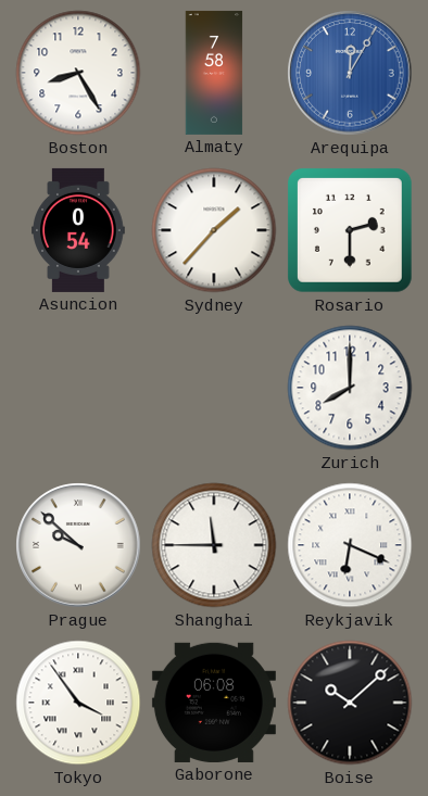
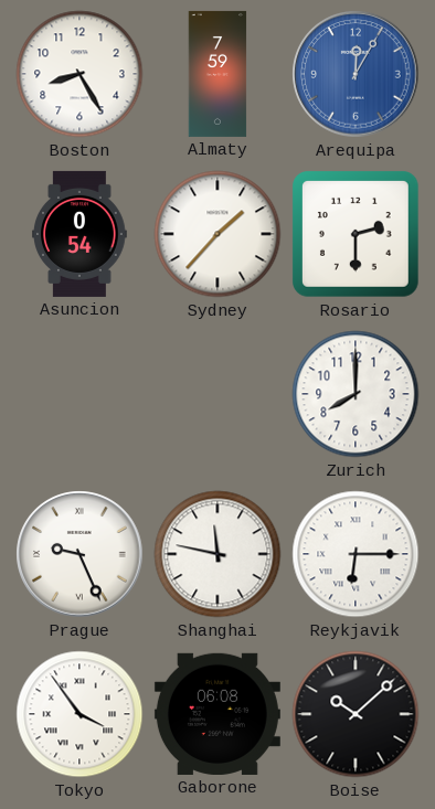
Almaty: 7:58 -> 7:59
Prague: 9:52 -> 9:26
Shanghai: 11:45 -> 11:47
Reykjavik: 6:19 -> 6:15
